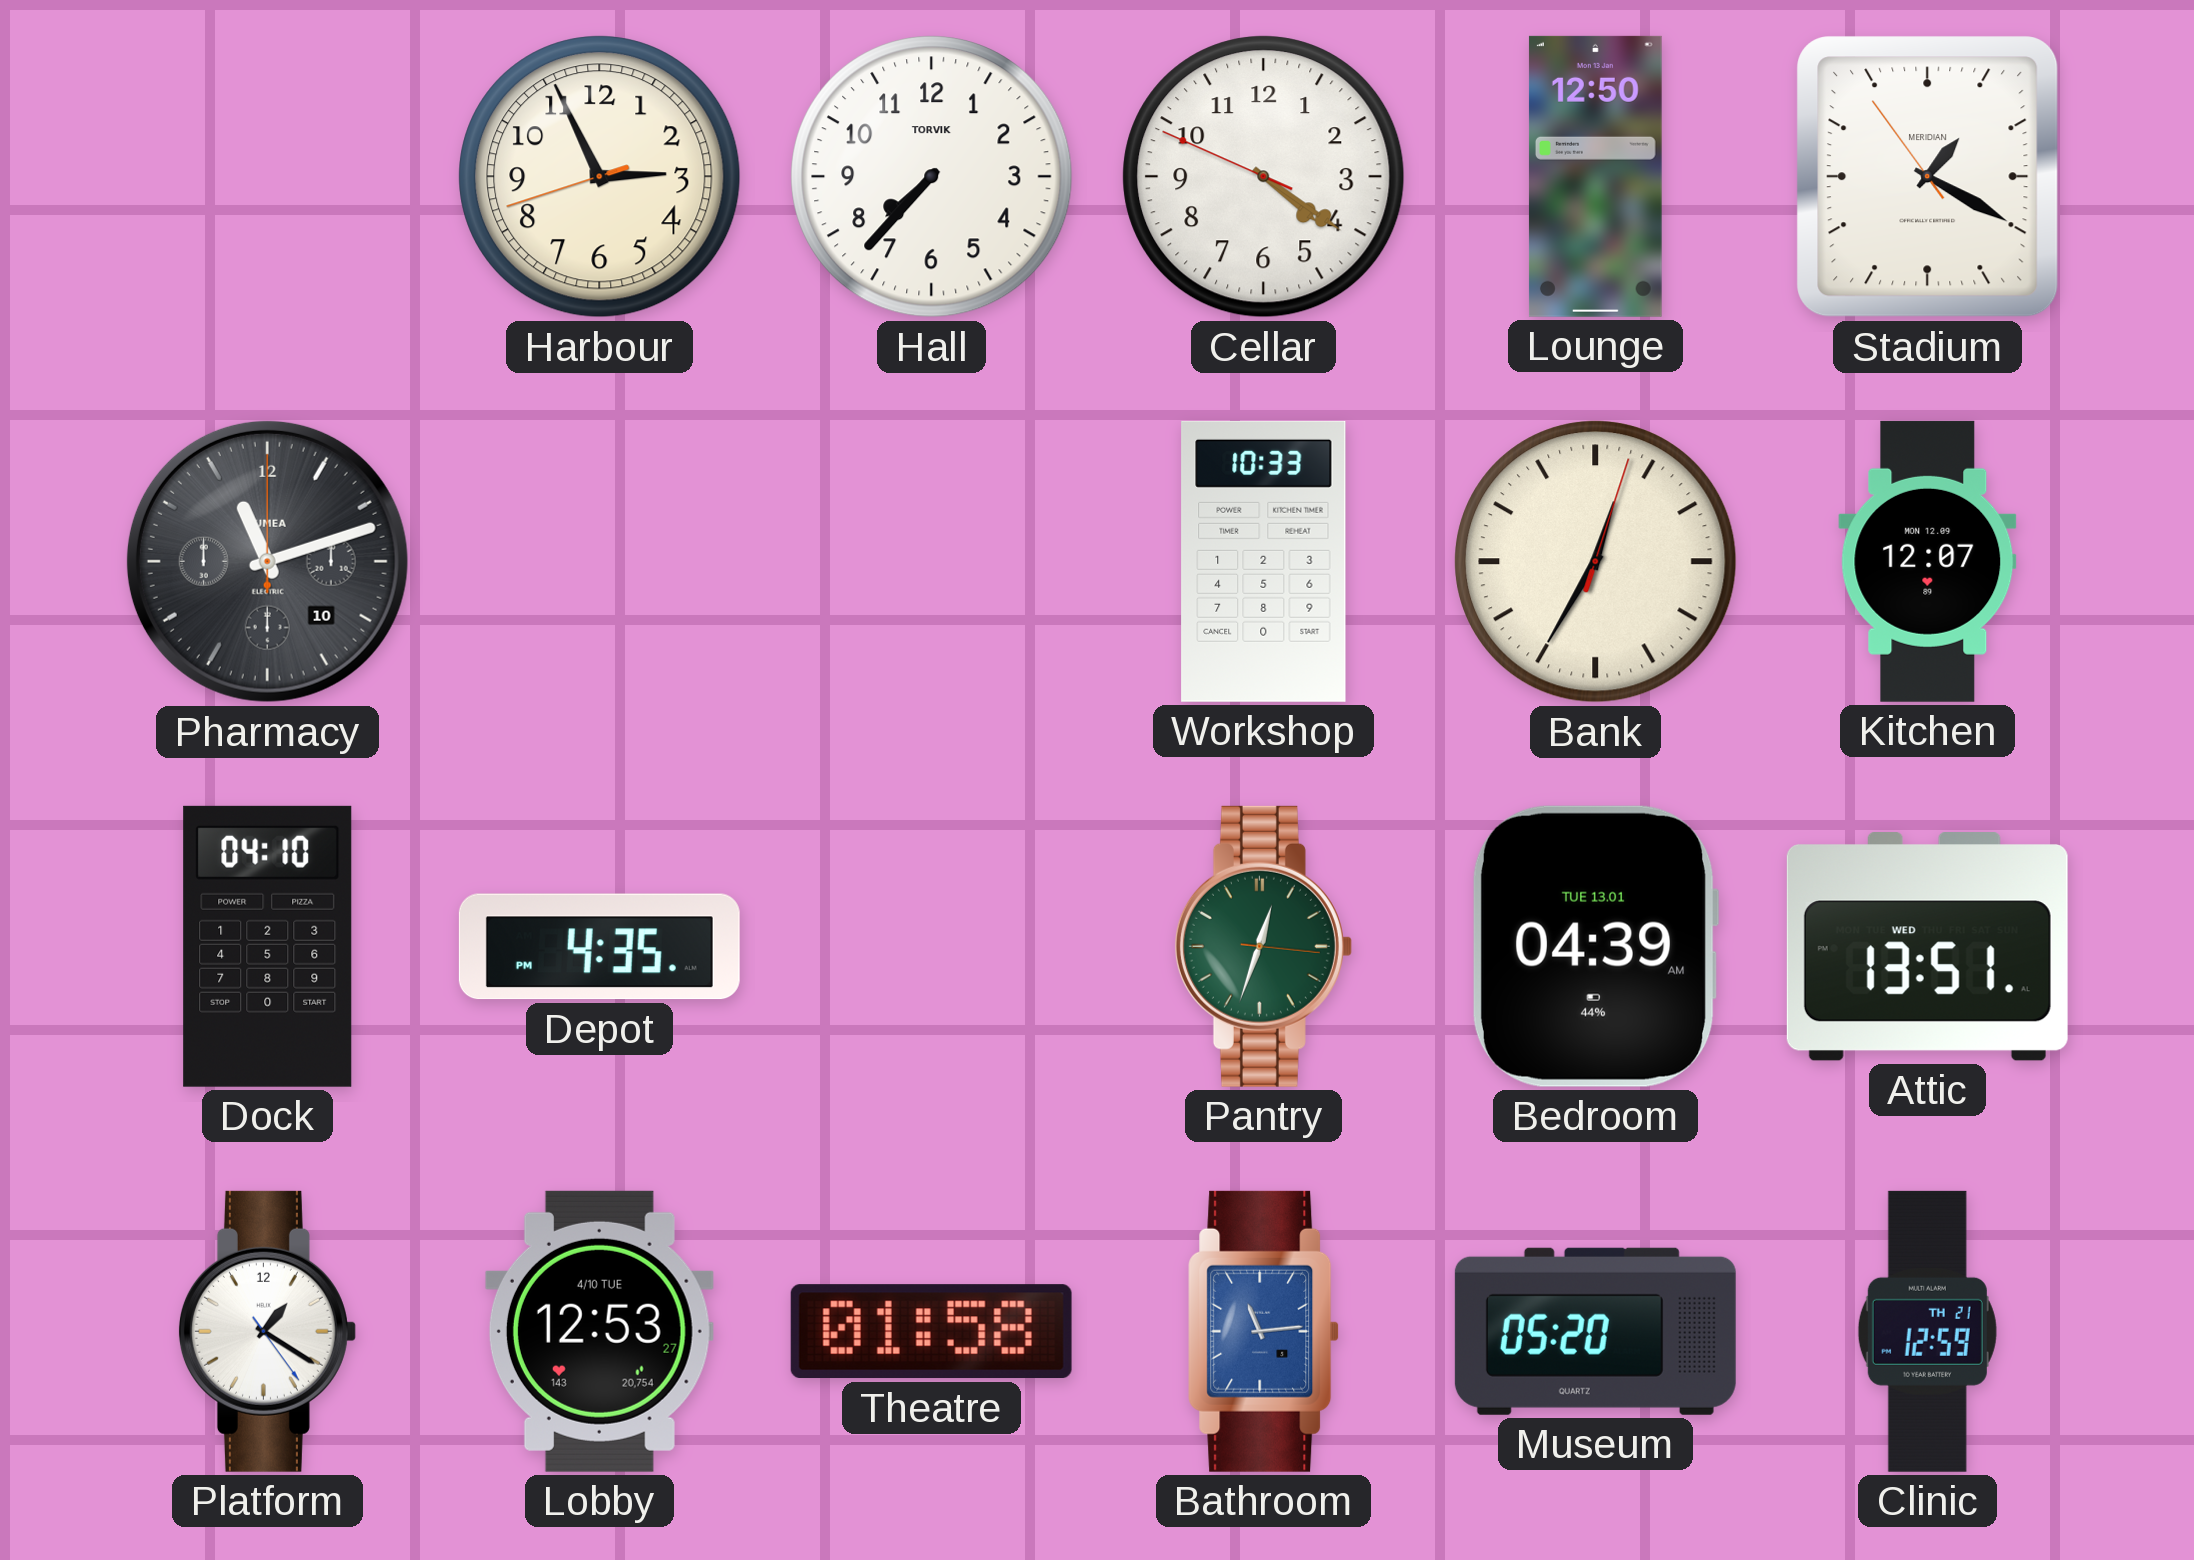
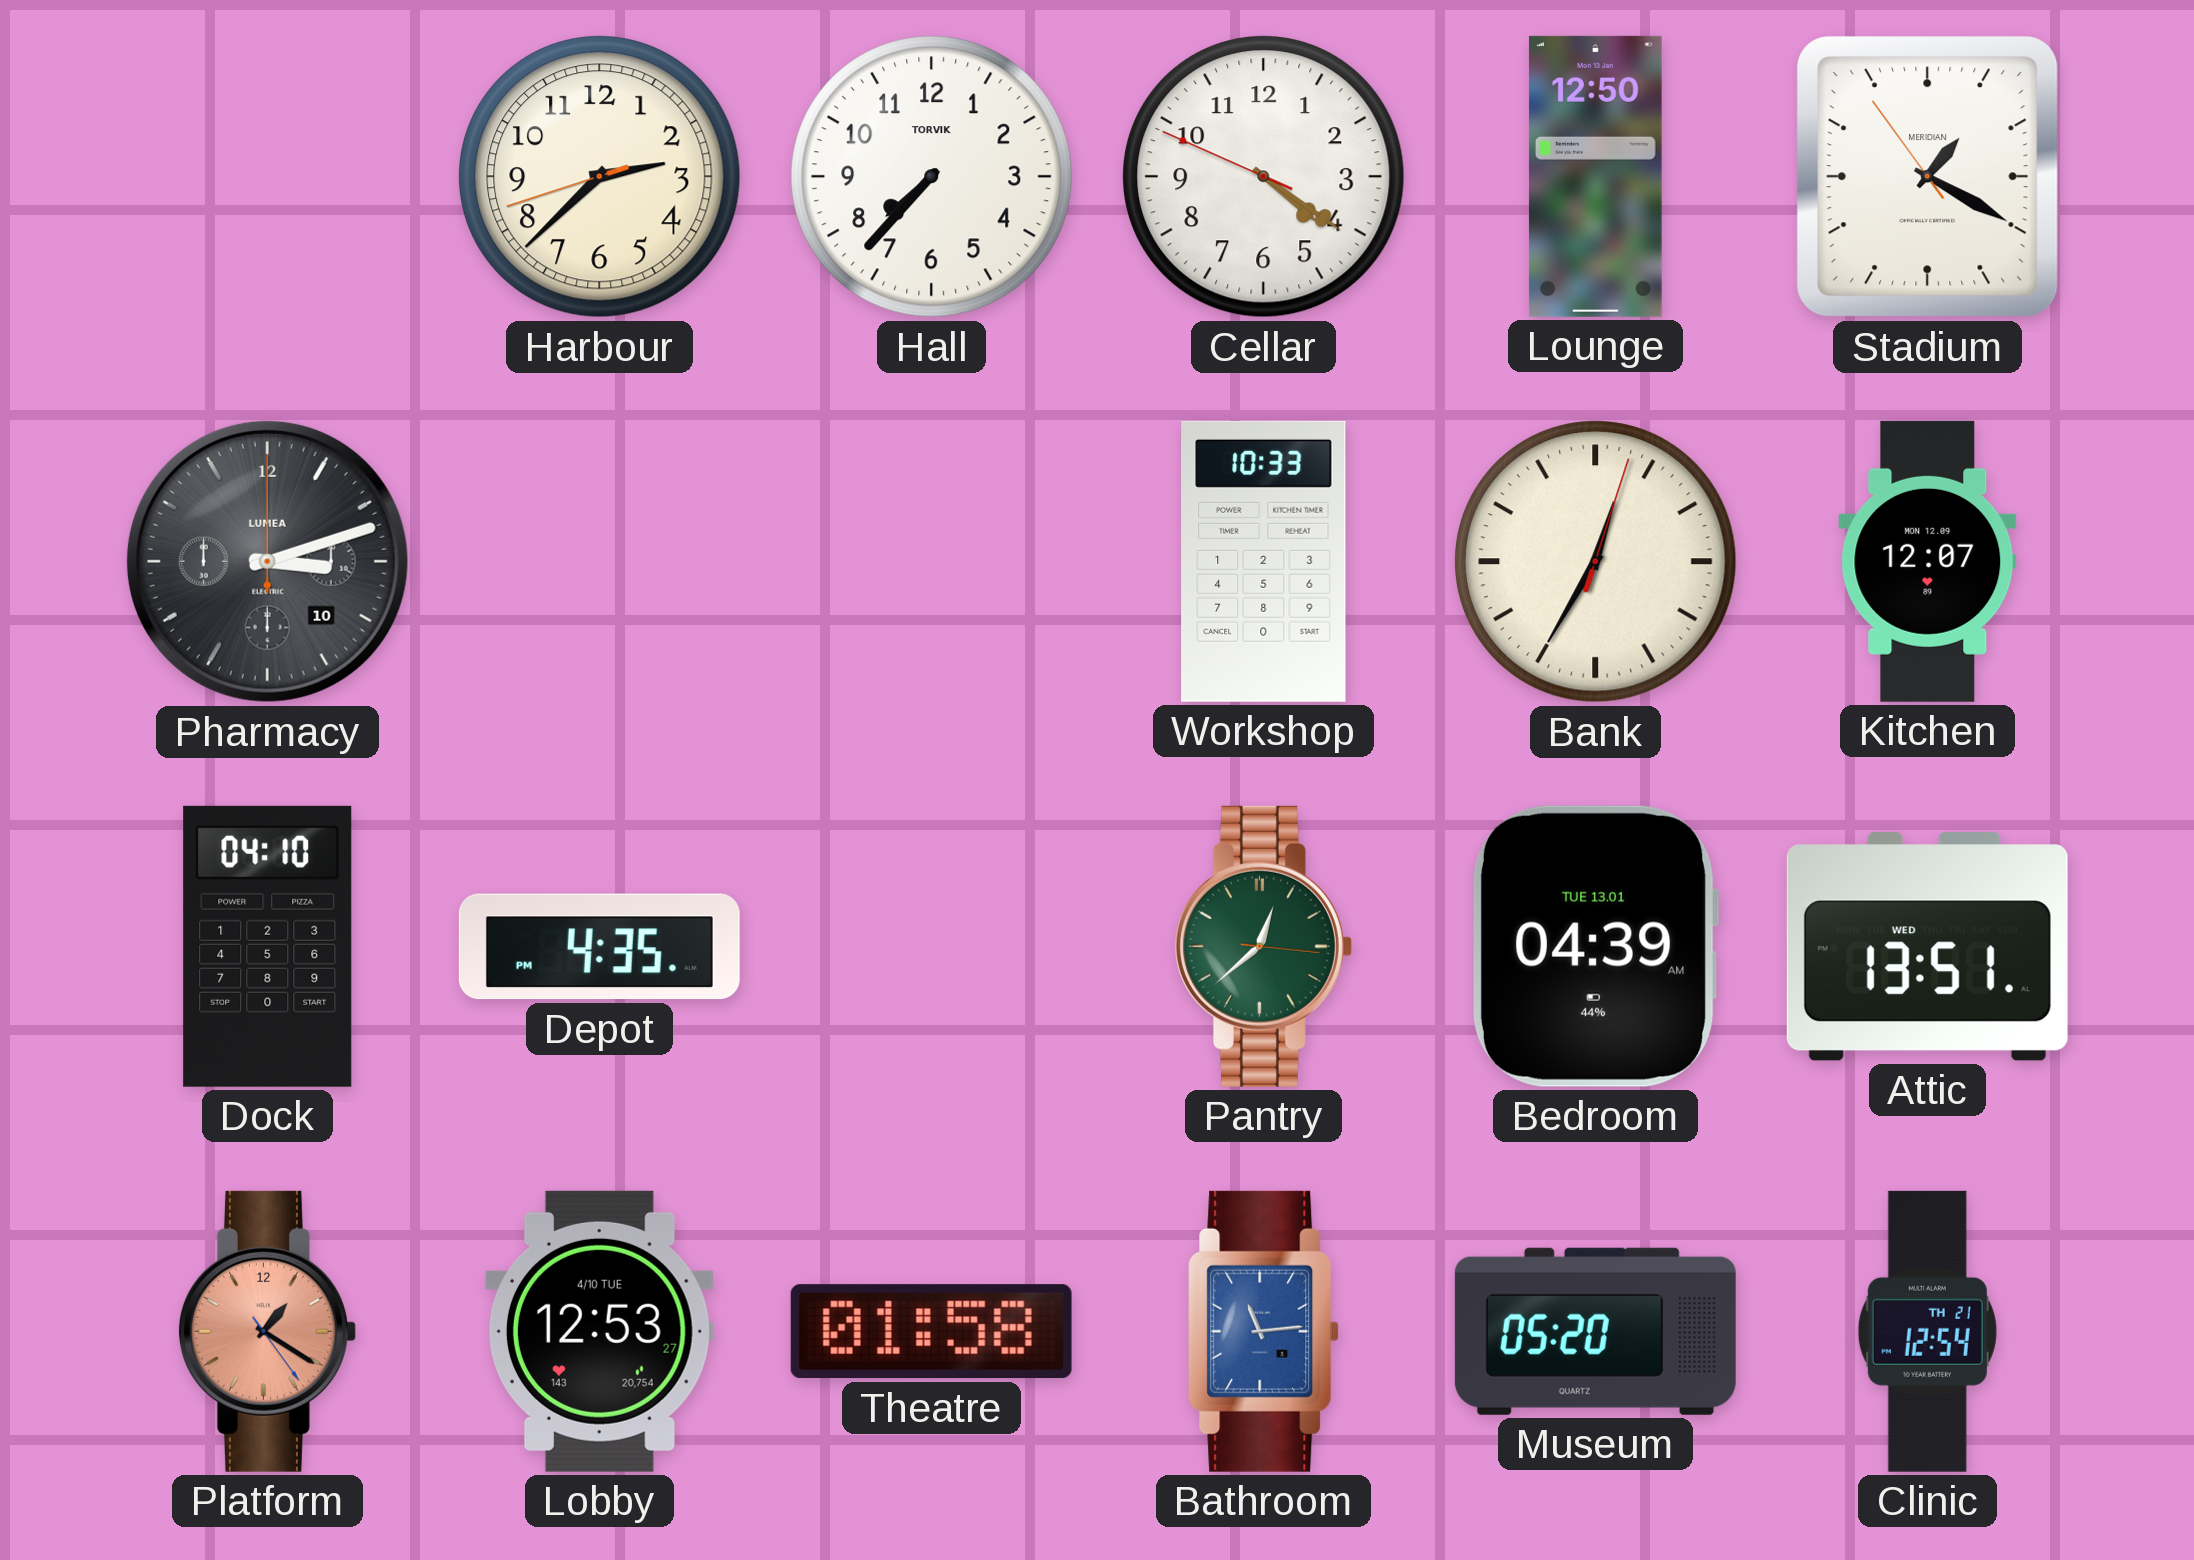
Harbour: 2:55 -> 2:37
Pharmacy: 11:12 -> 3:12
Pantry: 12:33 -> 12:38
Platform dial: white -> salmon
Clinic: 12:59 -> 12:54
